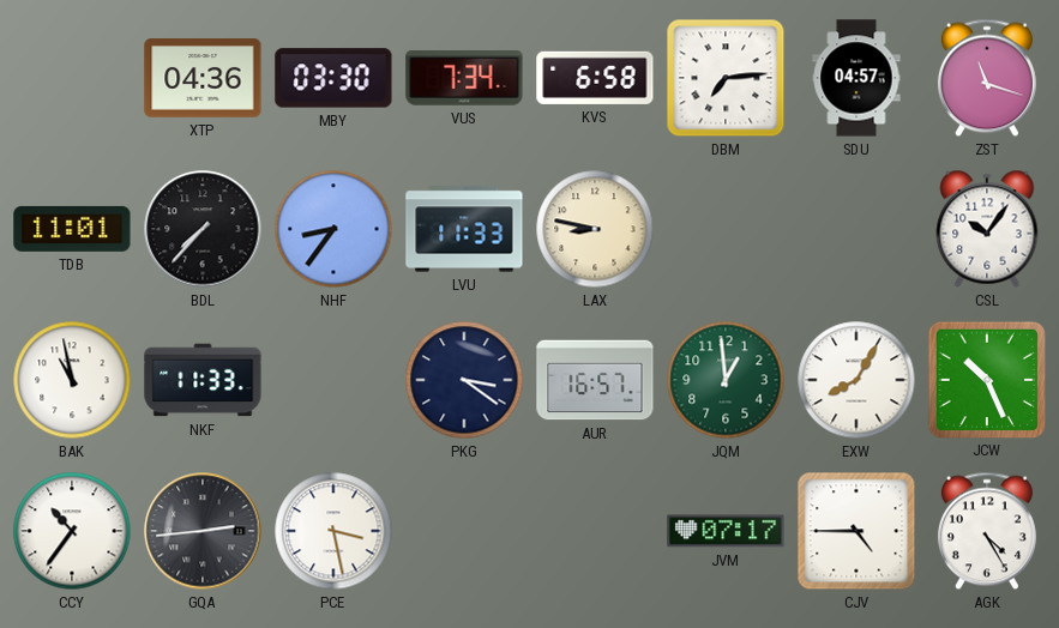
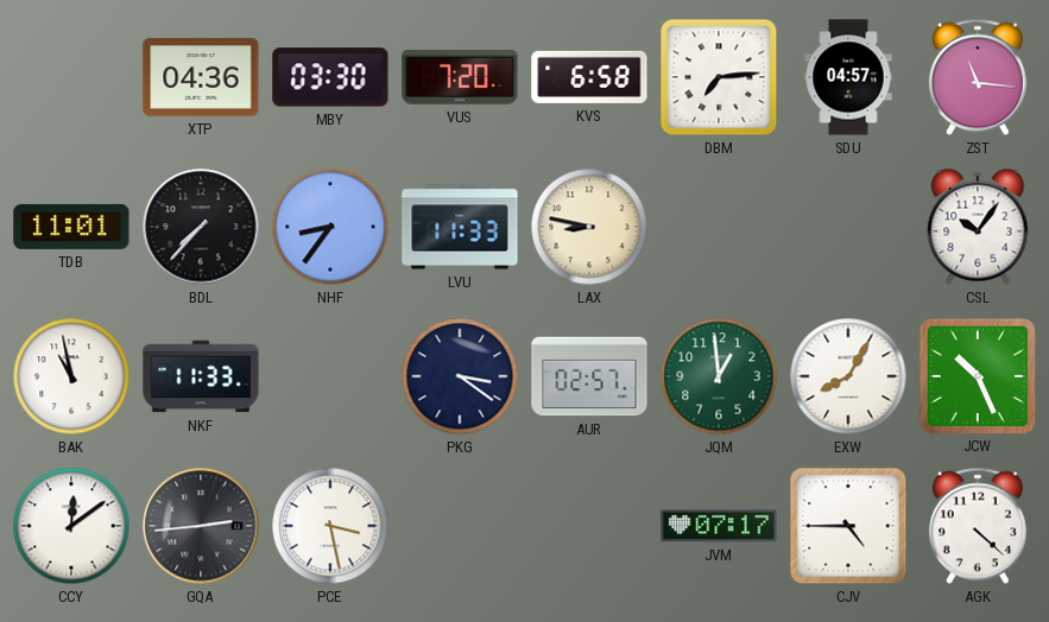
VUS: 7:34 -> 7:20
ZST: 11:18 -> 11:16
AUR: 16:57 -> 02:57
CCY: 10:36 -> 12:09
AGK: 4:25 -> 4:22
